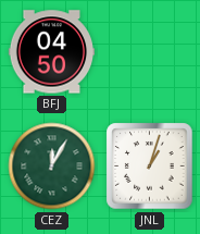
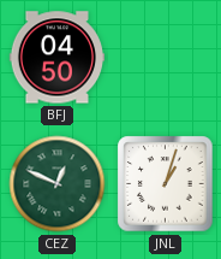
CEZ: 12:05 -> 12:49
